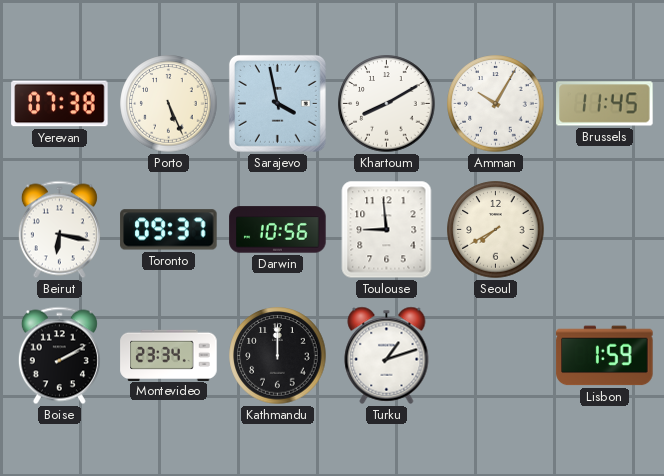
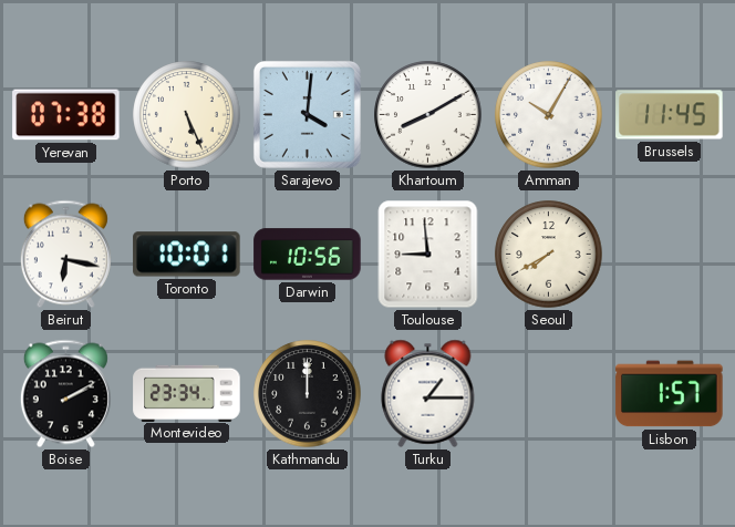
Sarajevo: 3:58 -> 4:01
Toronto: 09:37 -> 10:01
Turku: 1:12 -> 1:15
Lisbon: 1:59 -> 1:57
